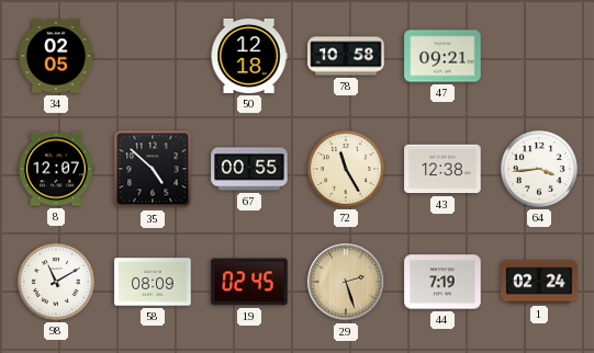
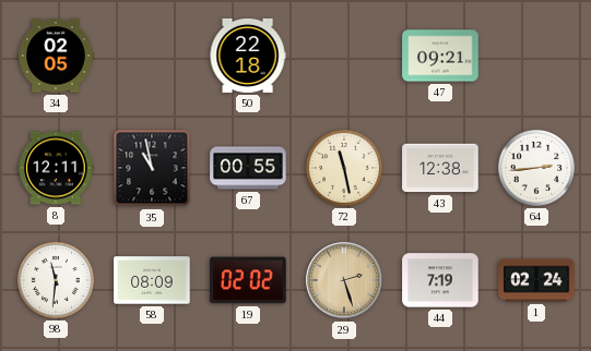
50: 12:18 -> 22:18
78: 10:58 -> none
8: 12:07 -> 12:11
35: 4:52 -> 10:58
72: 11:25 -> 11:28
64: 3:44 -> 2:44
98: 11:10 -> 11:31
19: 02:45 -> 02:02
